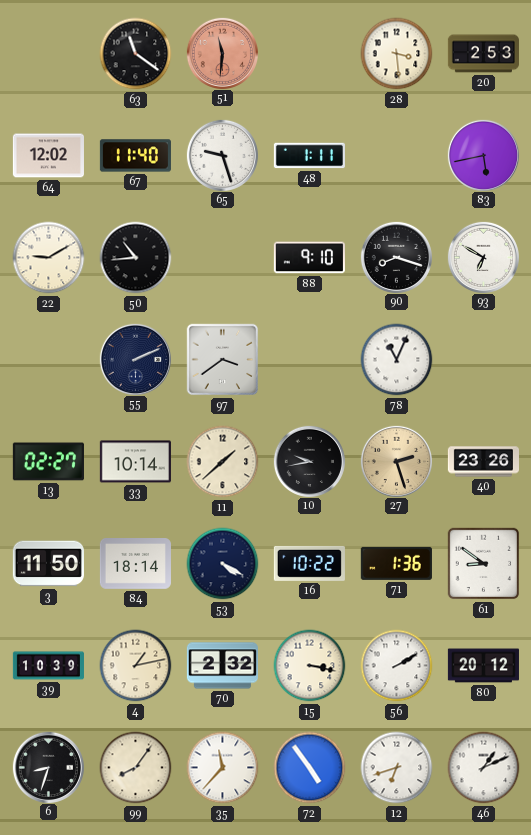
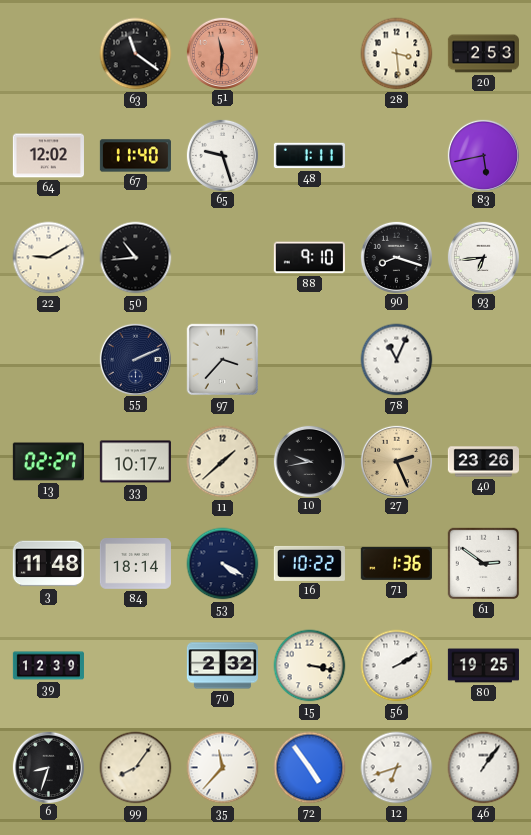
93: 6:50 -> 6:44
97: 3:39 -> 3:37
33: 10:14 -> 10:17
27: 2:27 -> 2:26
3: 11:50 -> 11:48
61: 8:51 -> 2:51
39: 10:39 -> 12:39
4: 1:13 -> none
80: 20:12 -> 19:25
46: 1:11 -> 1:06
